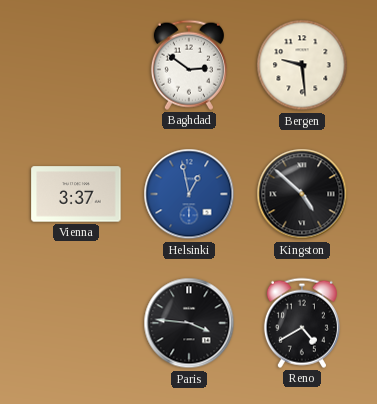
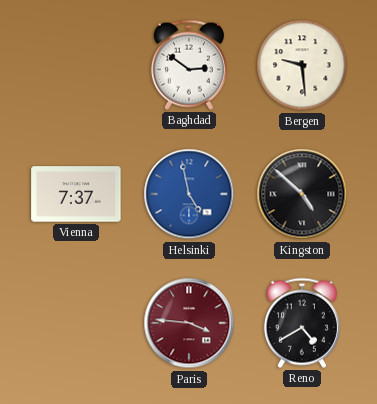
Vienna: 3:37 -> 7:37
Helsinki: 12:58 -> 4:58
Paris dial: black -> burgundy
